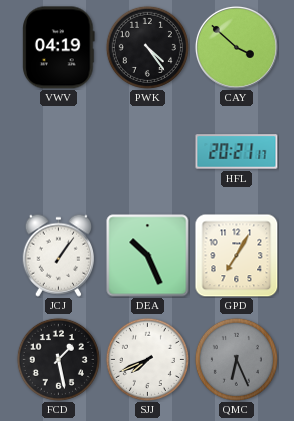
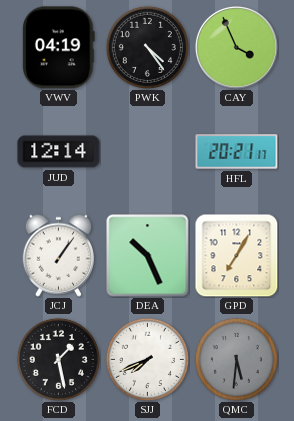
CAY: 3:52 -> 3:56
JUD: none -> 12:14
QMC: 6:26 -> 5:31
